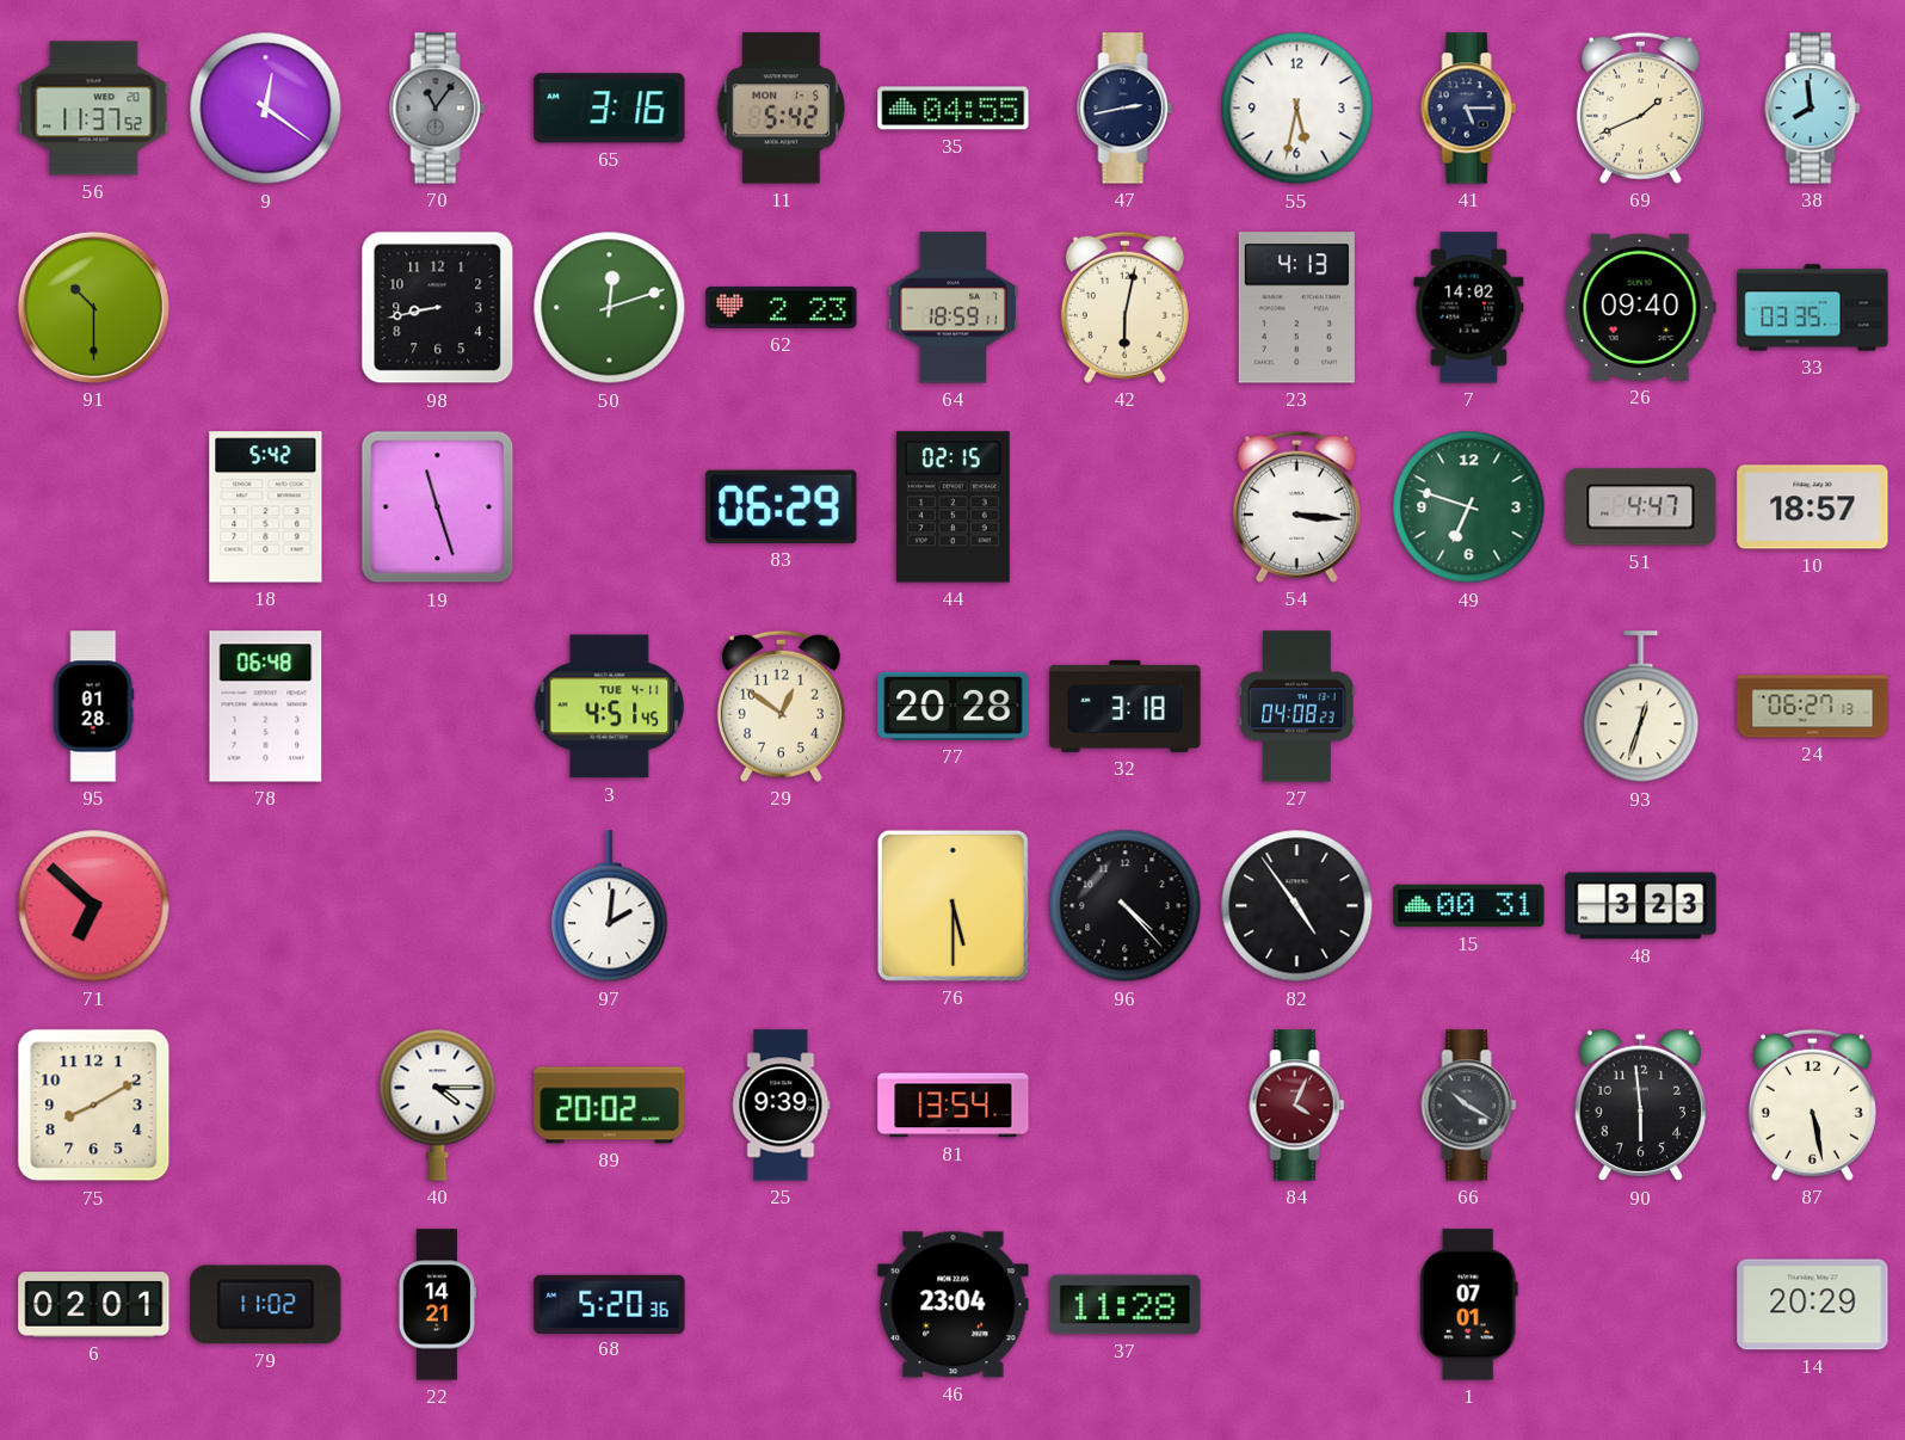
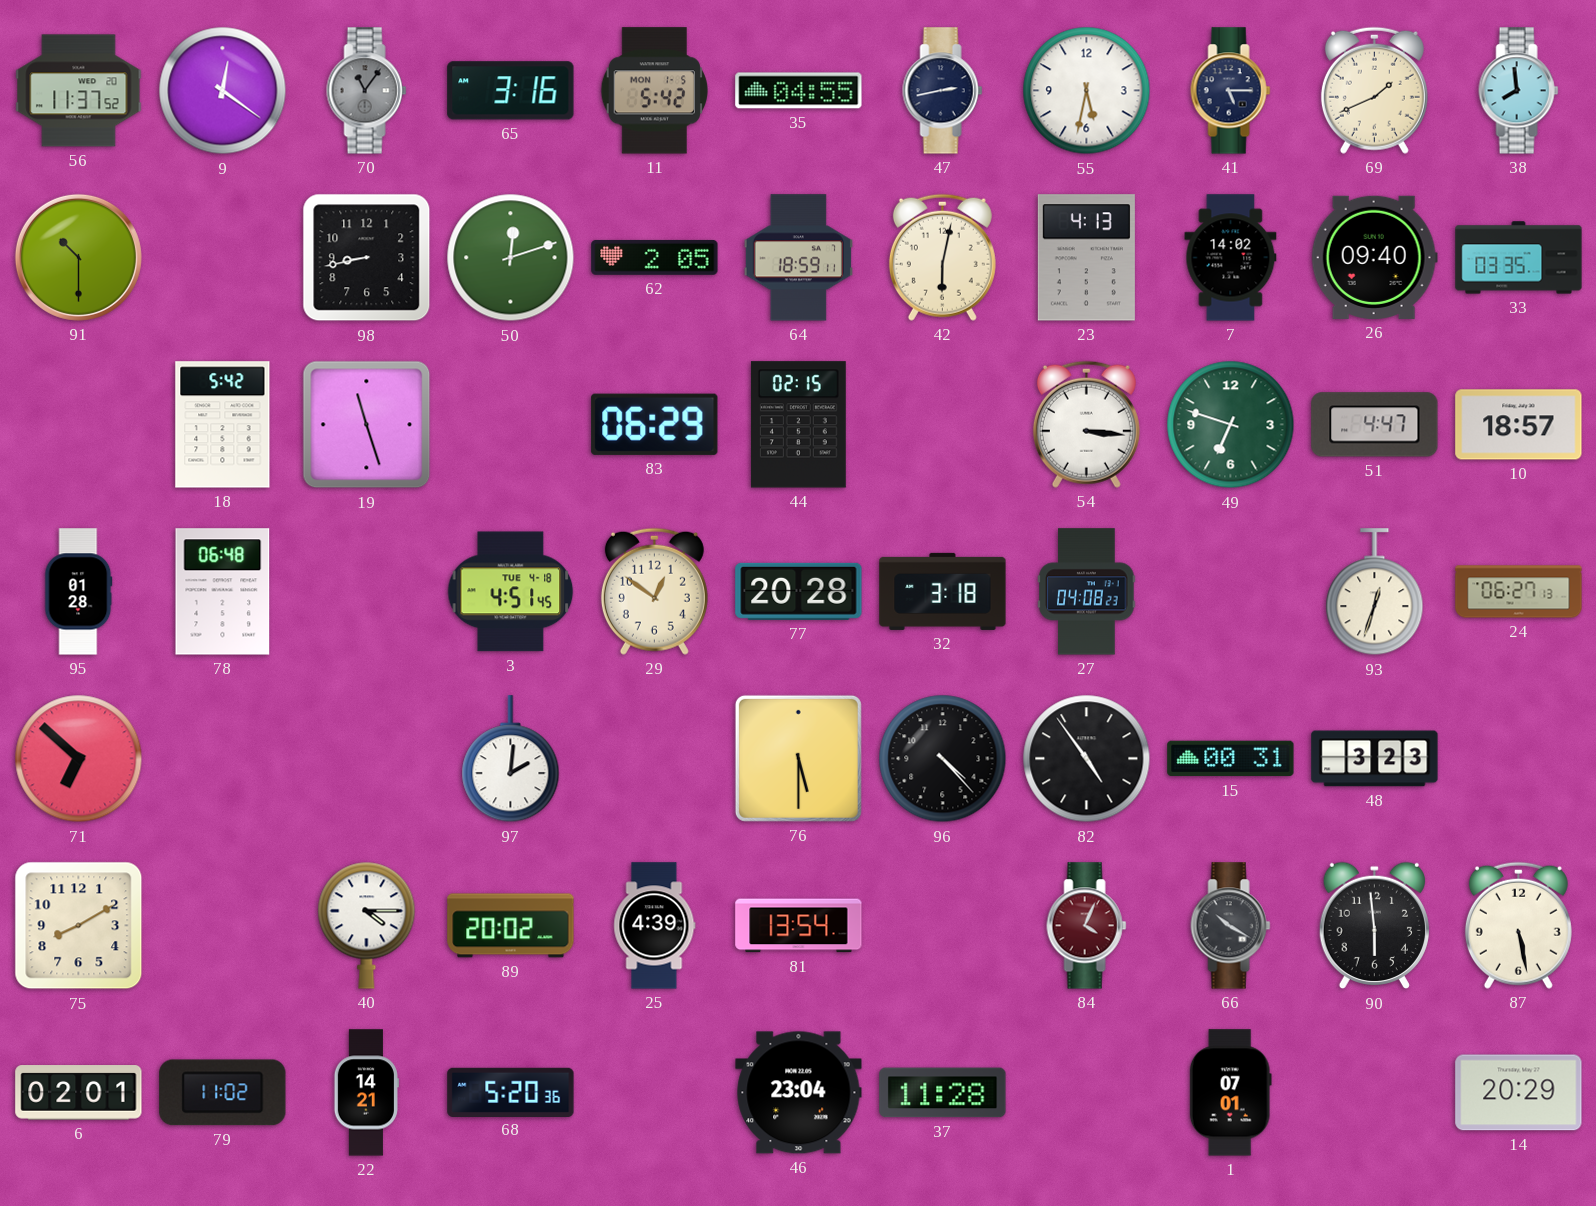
62: 2:23 -> 2:05
3 date: TUE 4-11 -> TUE 4-18
25: 9:39 -> 4:39
